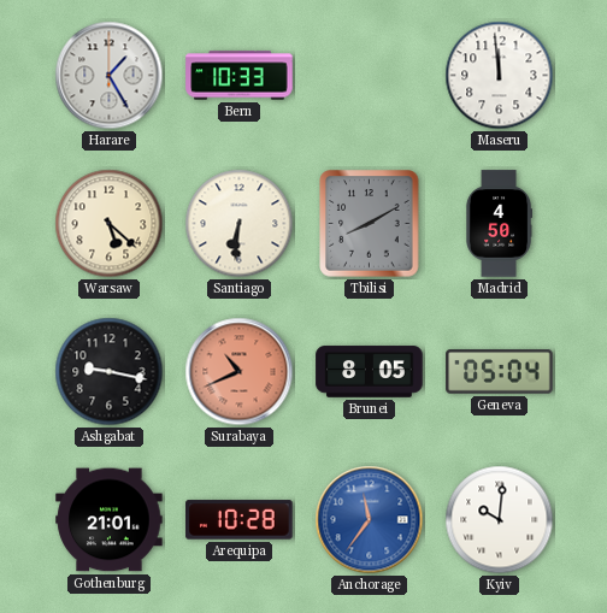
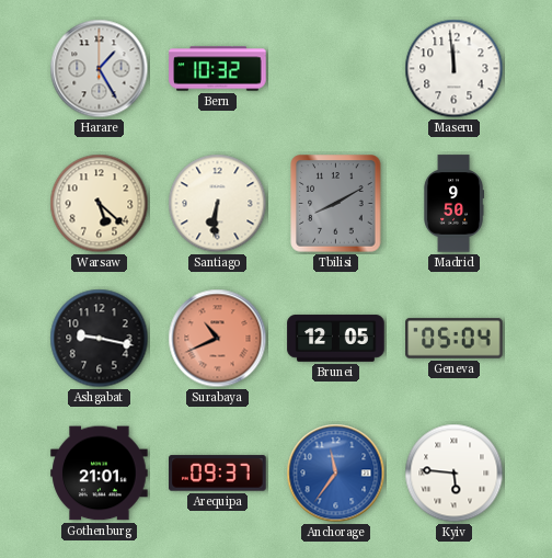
Bern: 10:33 -> 10:32
Madrid: 4:50 -> 9:50
Brunei: 8:05 -> 12:05
Arequipa: 10:28 -> 09:37
Kyiv: 10:01 -> 5:46
